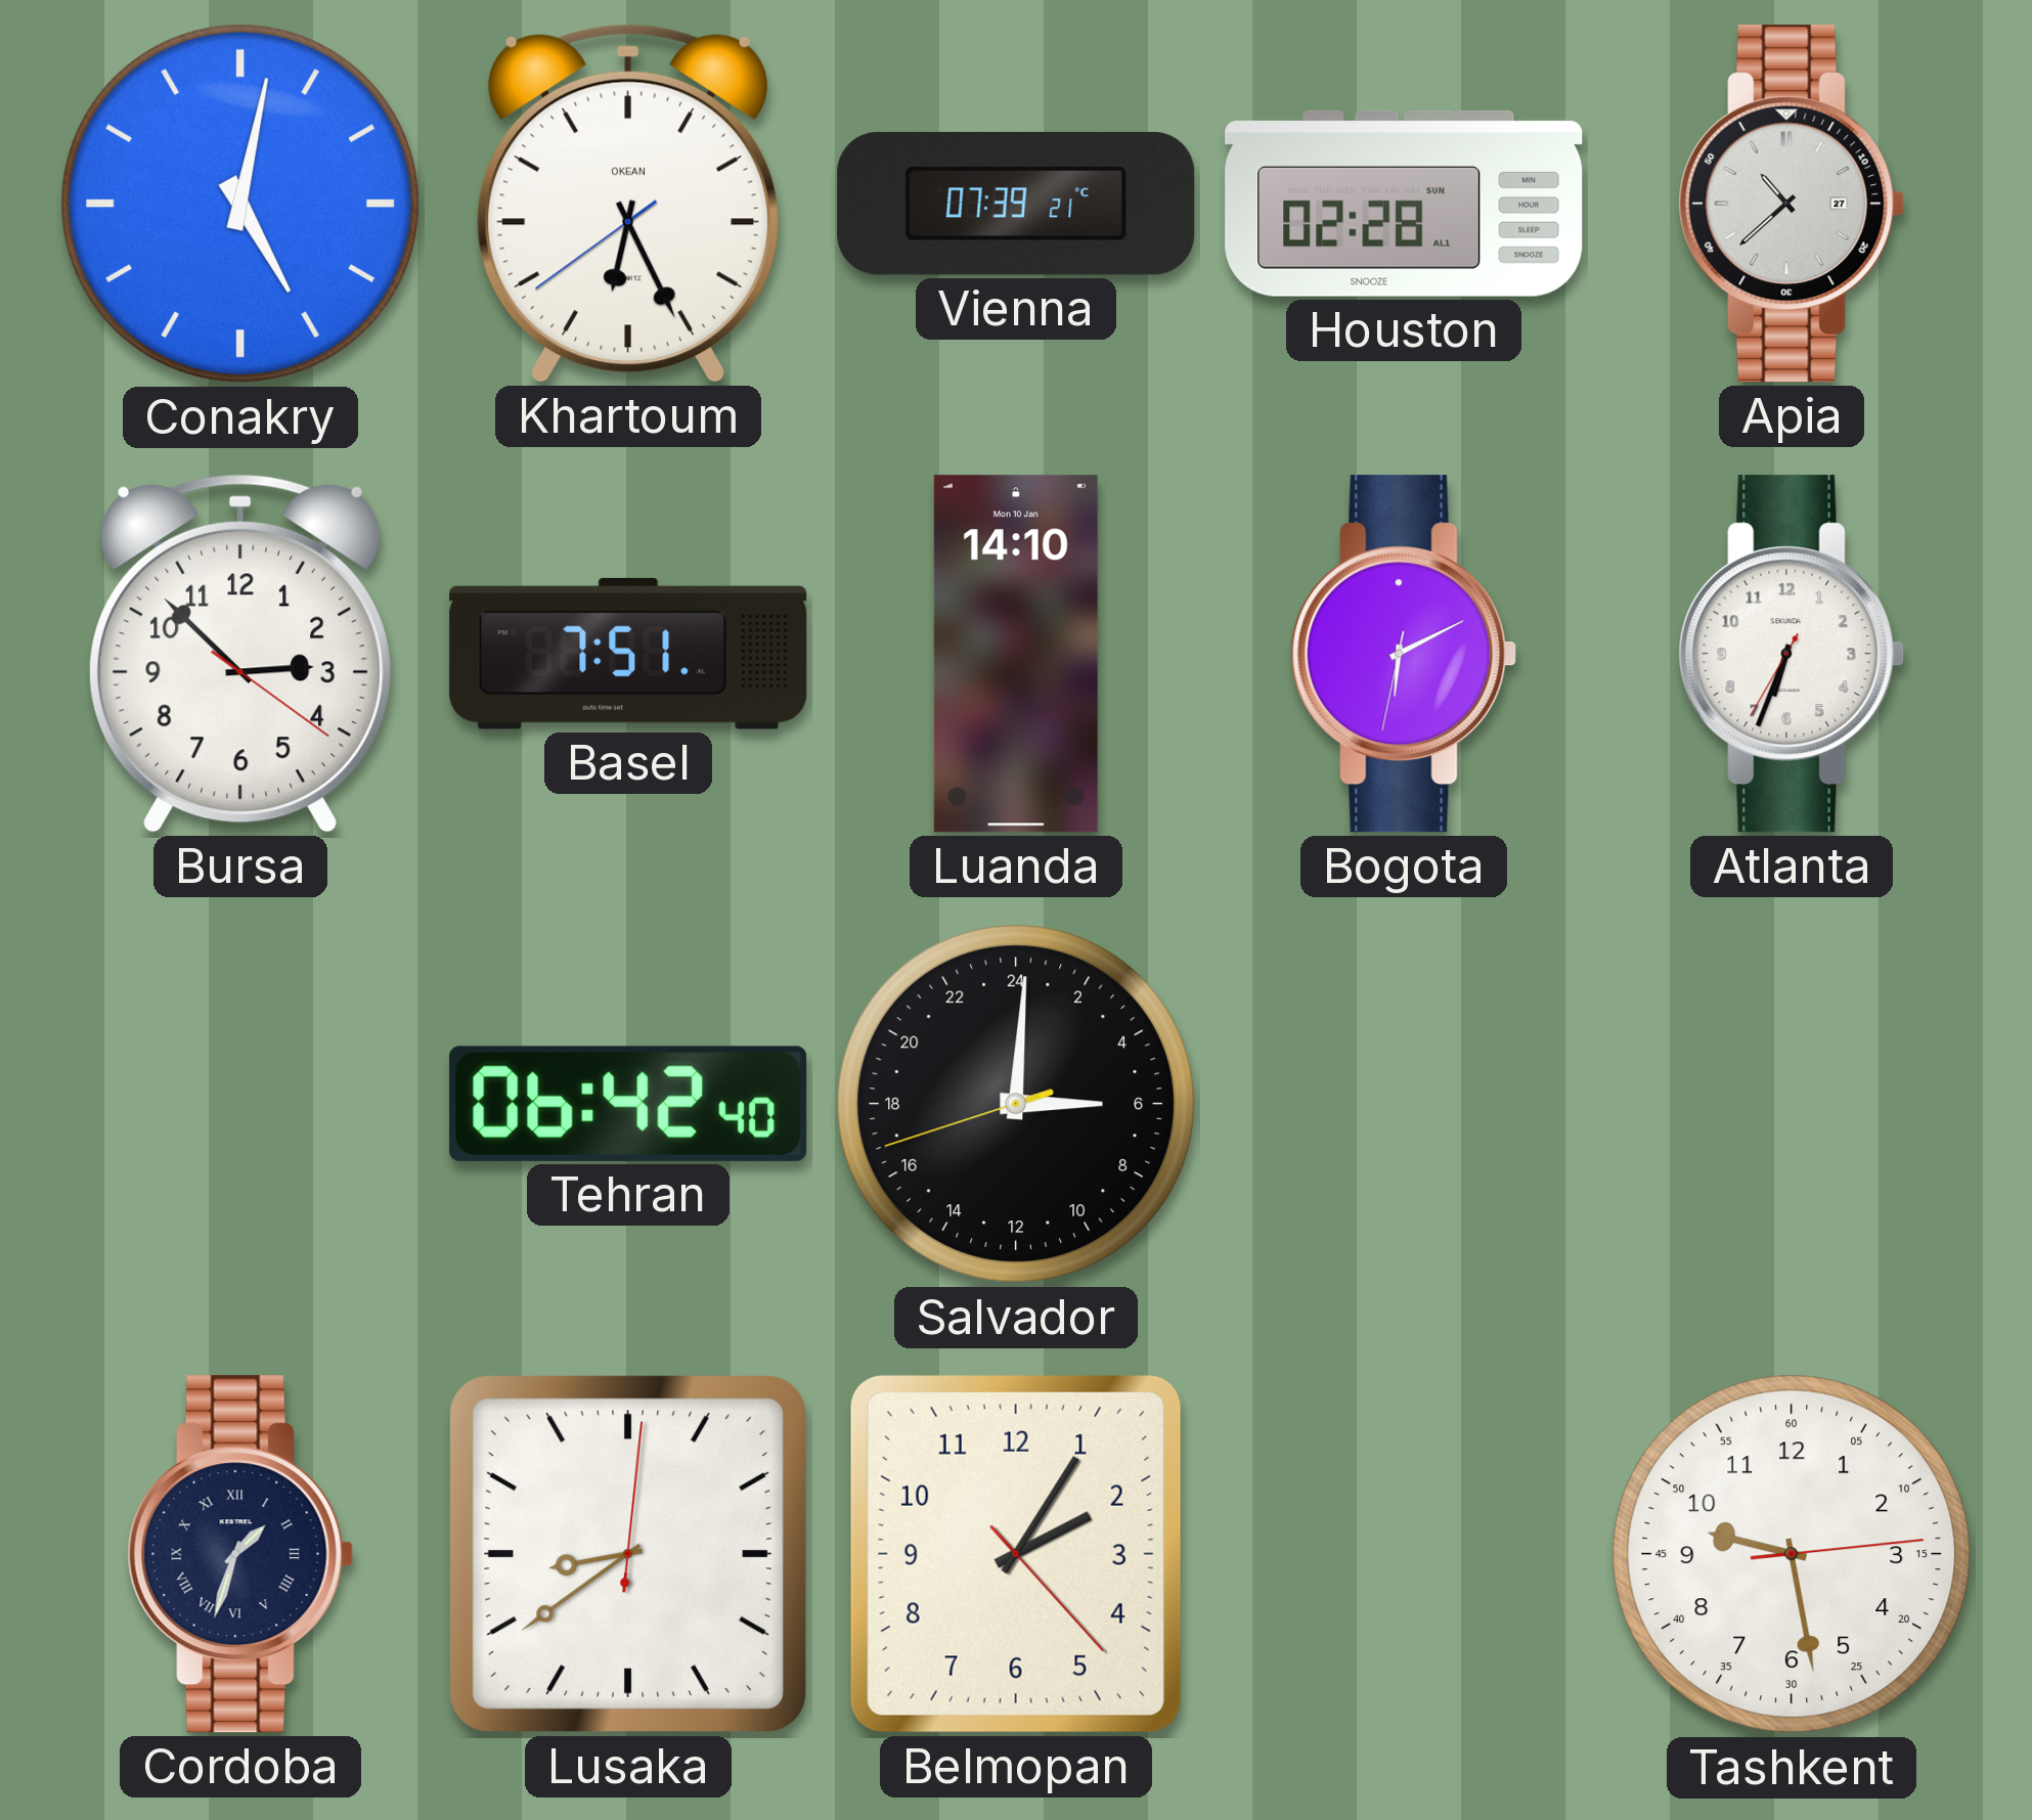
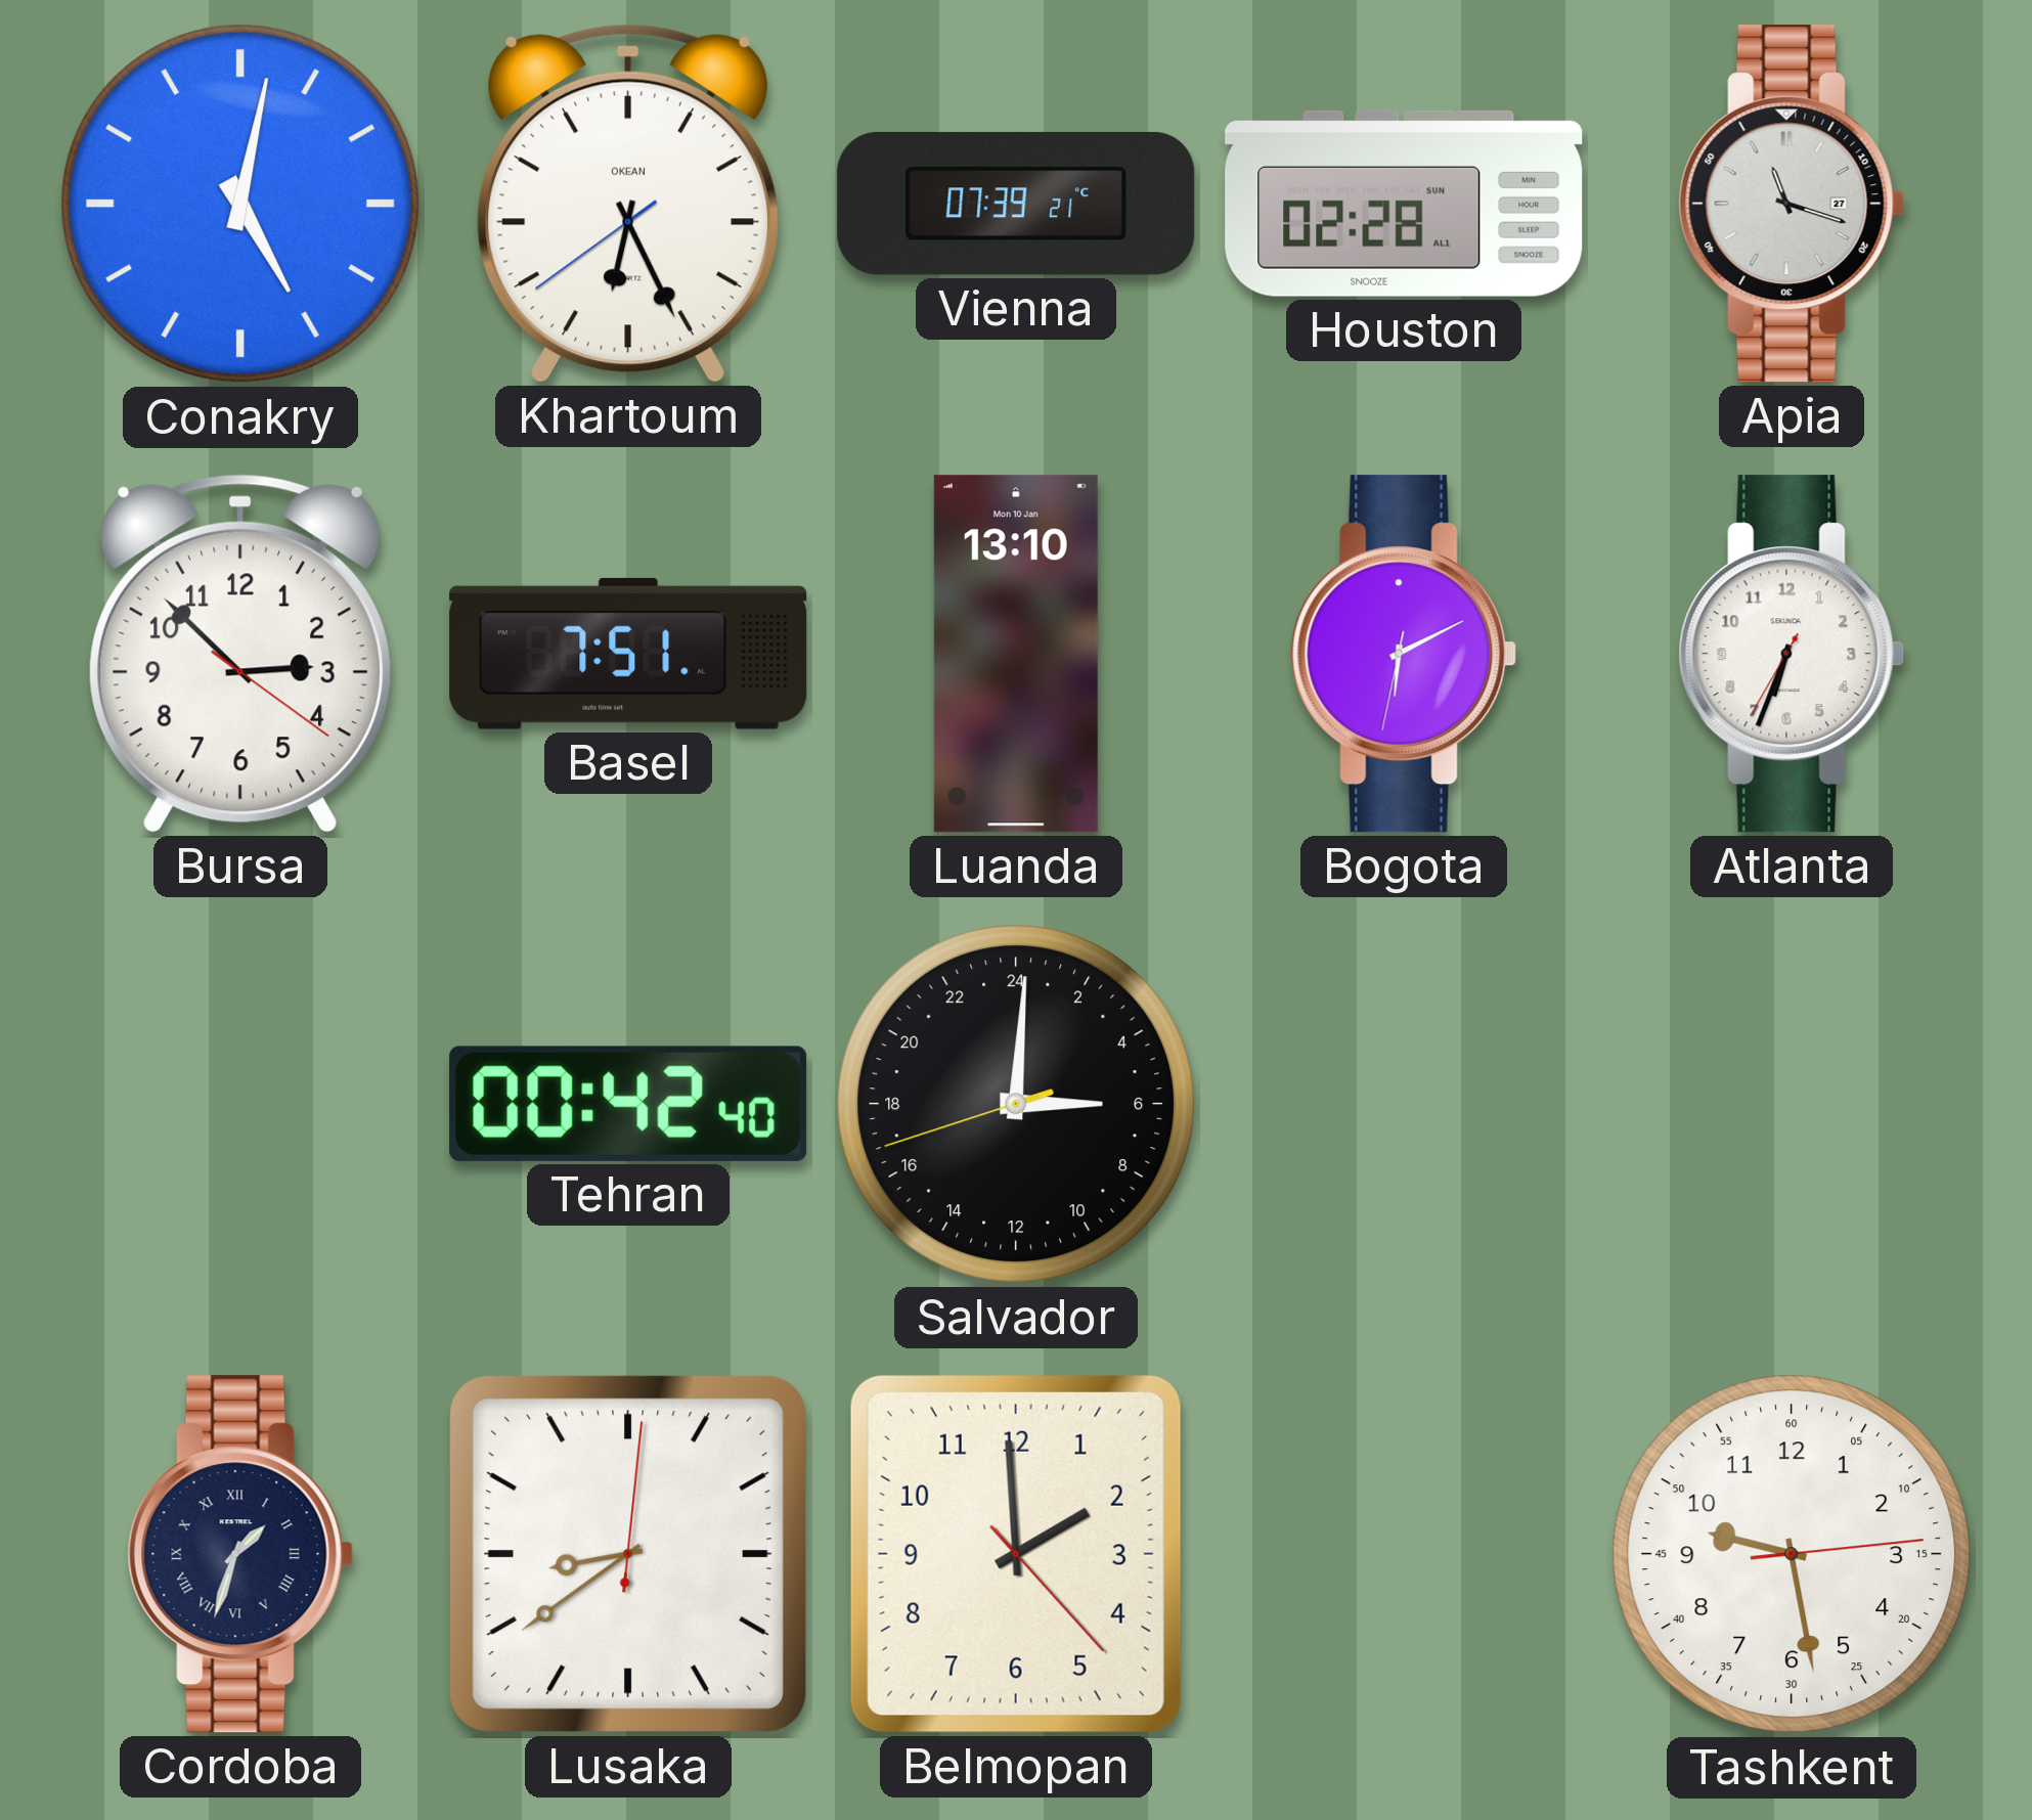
Apia: 10:38 -> 11:18
Luanda: 14:10 -> 13:10
Tehran: 06:42 -> 00:42
Belmopan: 2:05 -> 1:59
